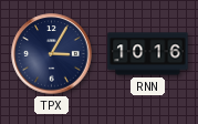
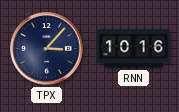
TPX: 3:05 -> 3:07
